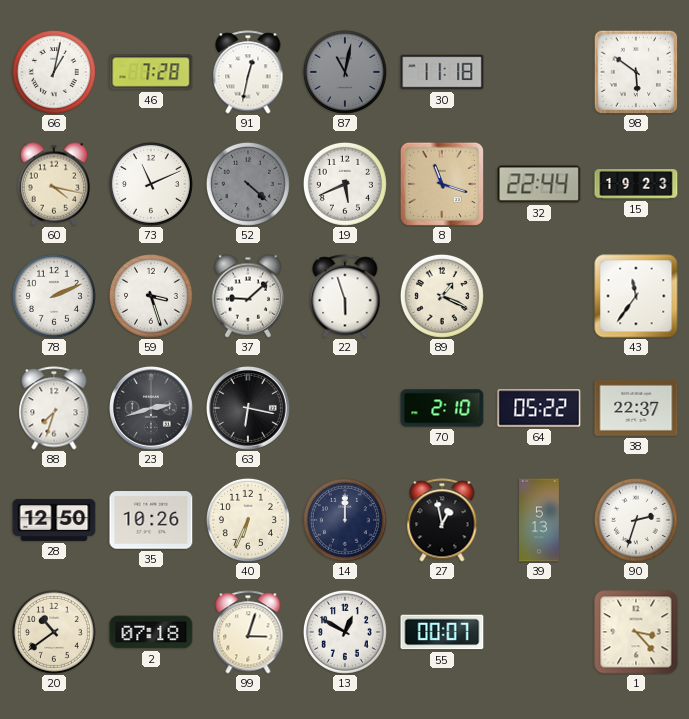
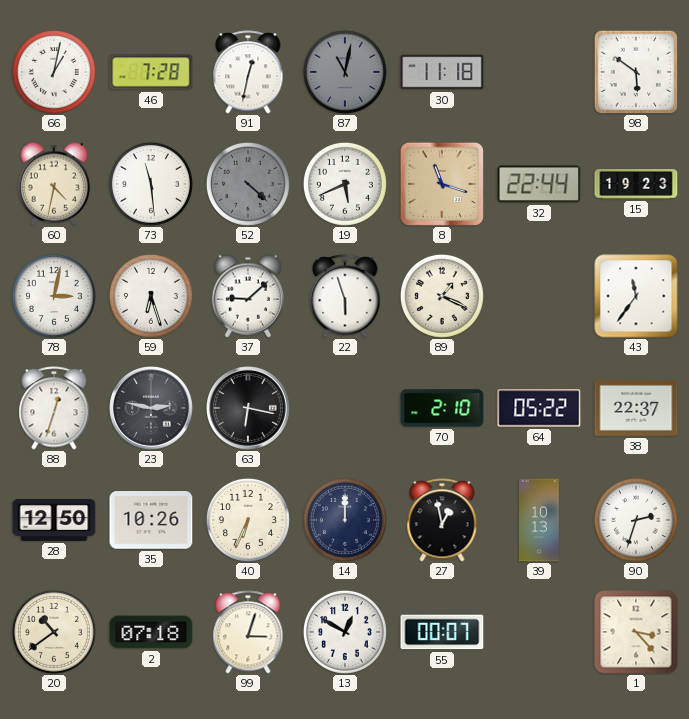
60: 4:17 -> 4:32
73: 11:11 -> 11:29
78: 2:11 -> 3:02
59: 3:27 -> 6:27
88: 7:33 -> 12:33
23: 2:42 -> 2:47
39: 5:13 -> 10:13
